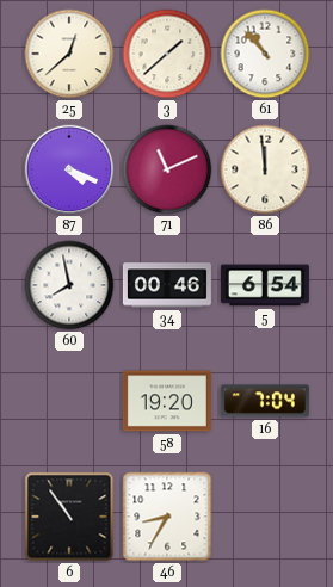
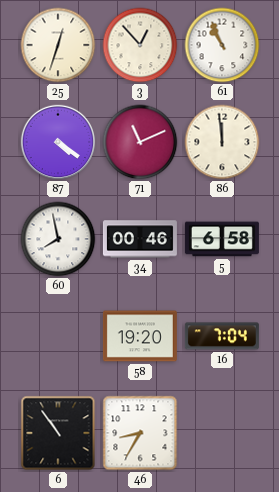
25: 12:38 -> 12:33
3: 1:38 -> 12:53
61: 10:53 -> 10:56
87: 4:19 -> 4:21
5: 6:54 -> 6:58
